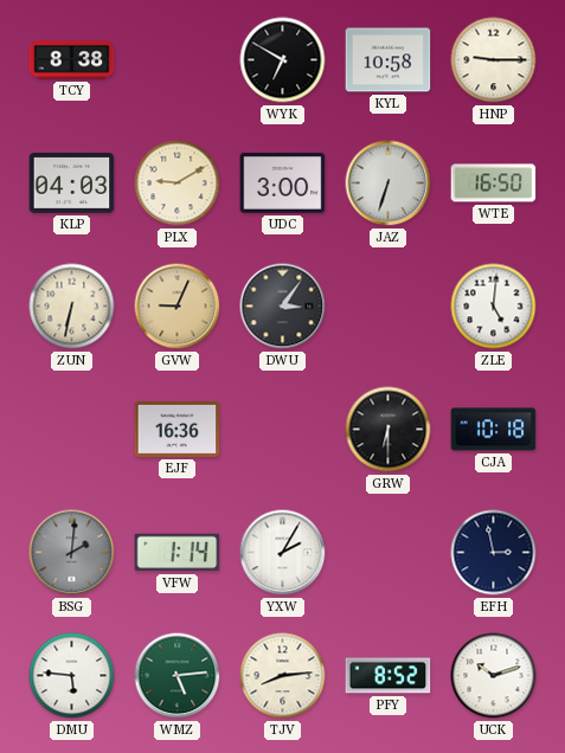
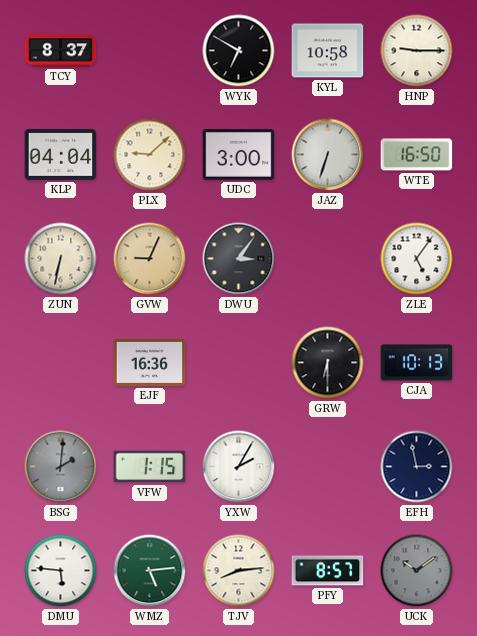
TCY: 8:38 -> 8:37
KLP: 04:03 -> 04:04
PLX: 9:10 -> 9:08
ZLE: 5:01 -> 5:06
CJA: 10:18 -> 10:13
VFW: 1:14 -> 1:15
PFY: 8:52 -> 8:57
UCK: 10:12 -> 10:09
UCK dial: white -> grey
